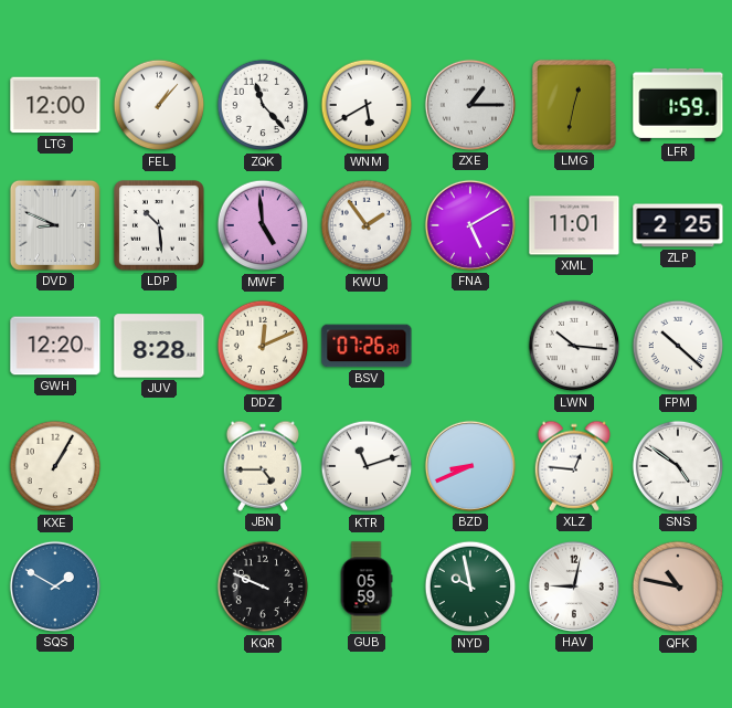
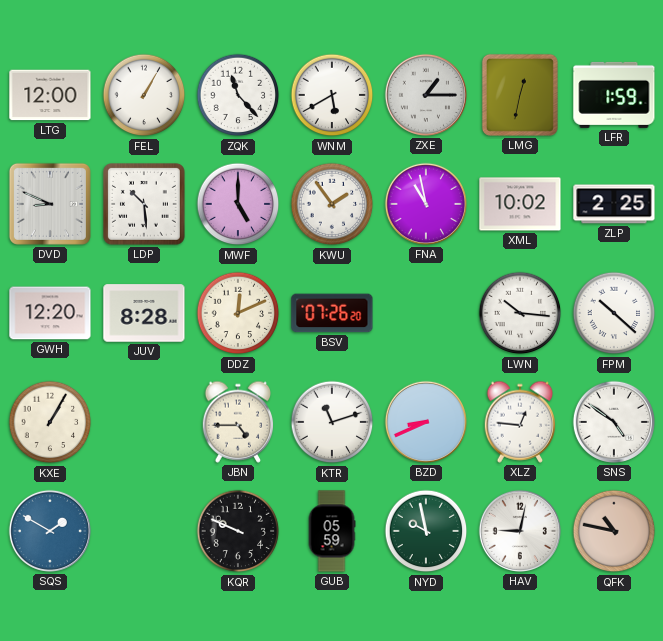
FEL: 1:07 -> 1:05
MWF: 4:59 -> 5:00
FNA: 5:10 -> 10:58
XML: 11:01 -> 10:02
